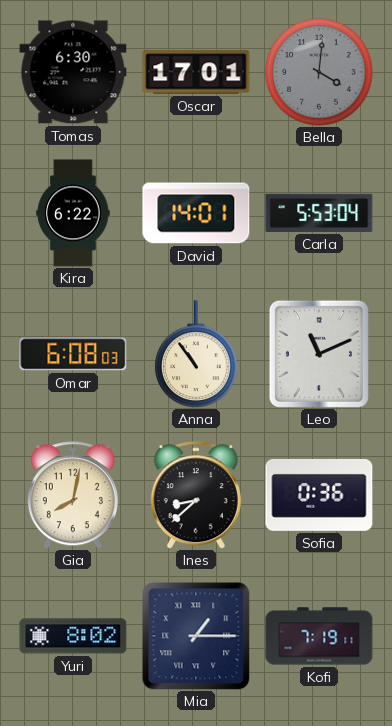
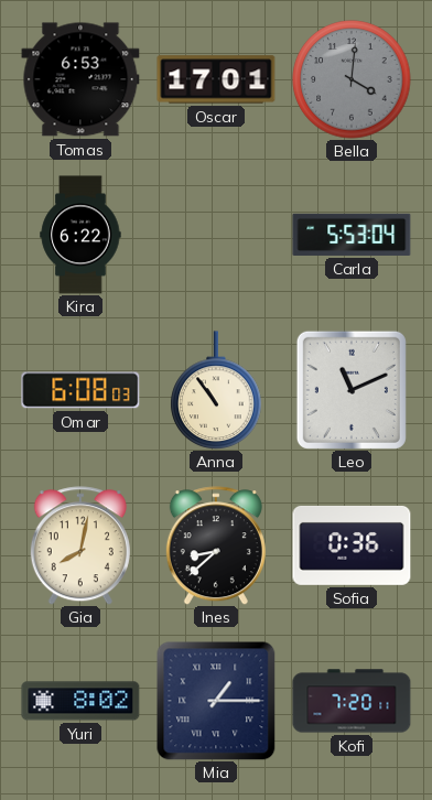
Tomas: 6:30 -> 6:53
David: 14:01 -> none
Kofi: 7:19 -> 7:20
